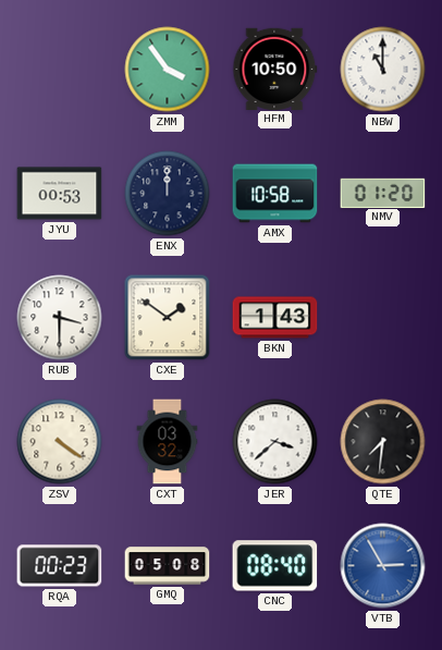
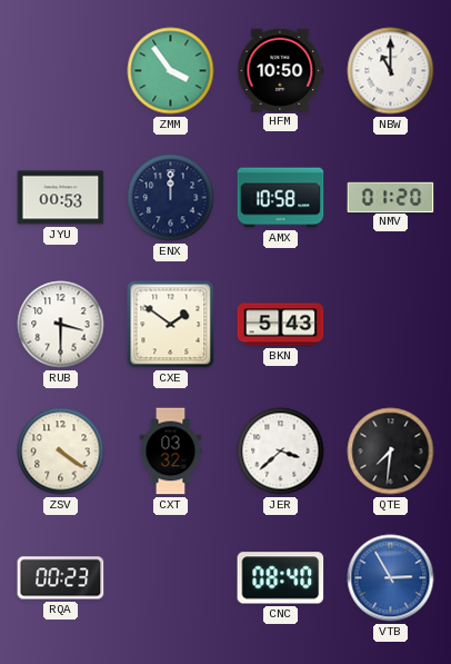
BKN: 1:43 -> 5:43
GMQ: 05:08 -> none
